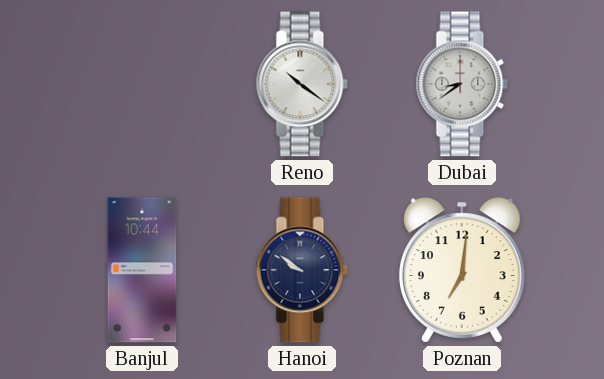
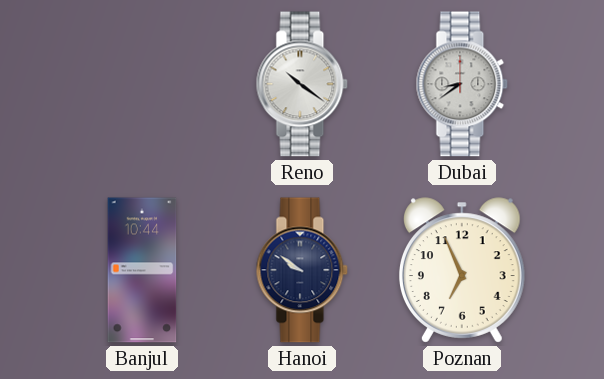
Poznan: 7:01 -> 6:56
